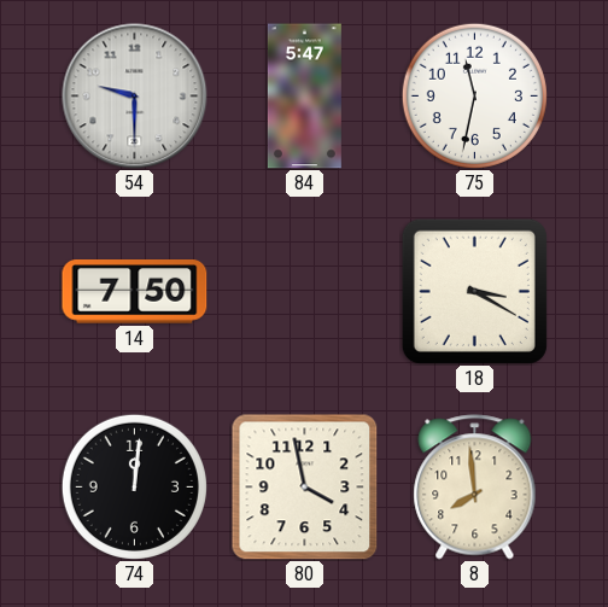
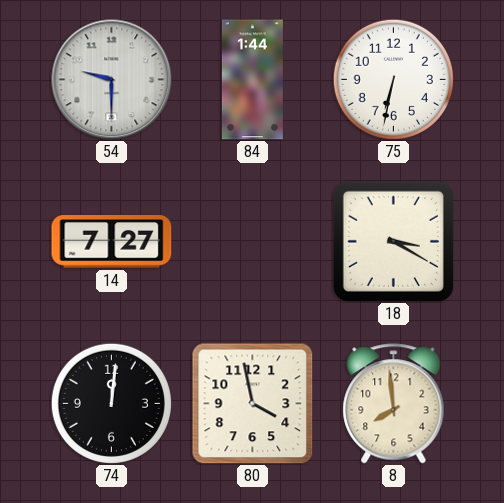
84: 5:47 -> 1:44
75: 11:32 -> 6:32
14: 7:50 -> 7:27
